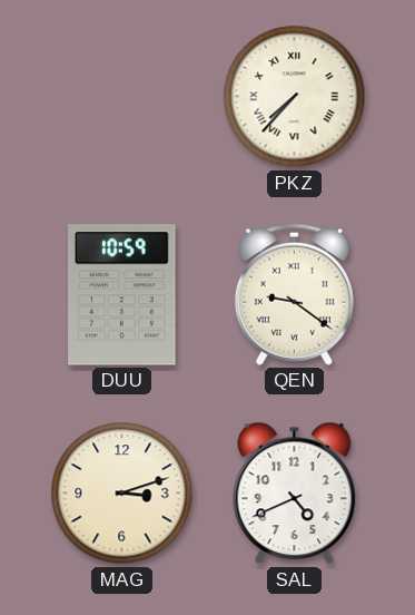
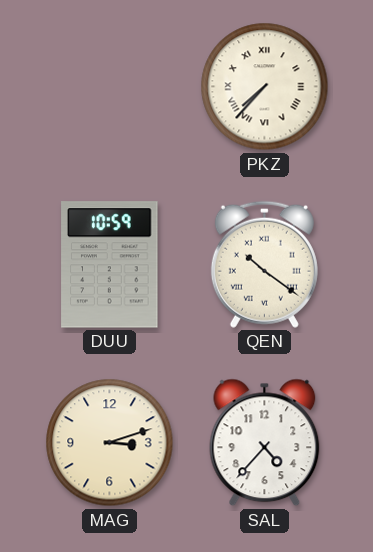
QEN: 9:21 -> 10:21
SAL: 4:41 -> 4:37
